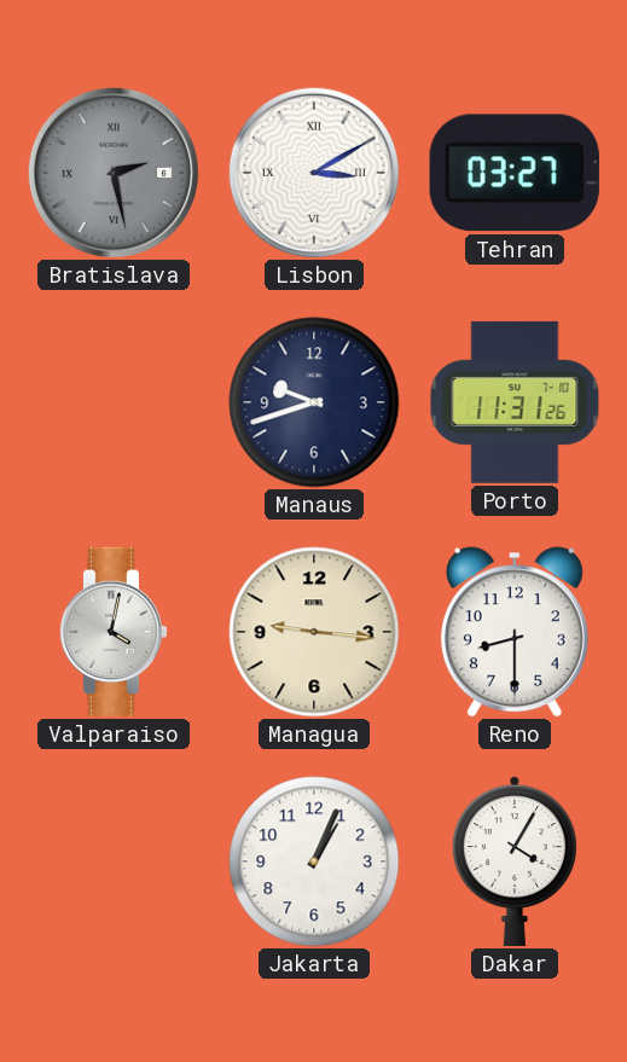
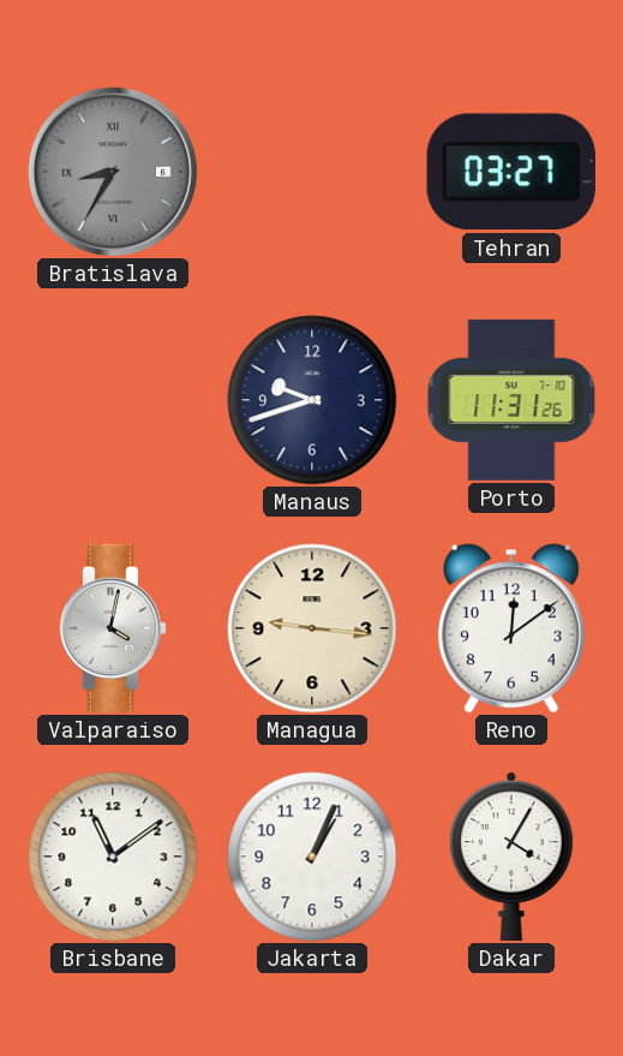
Bratislava: 2:28 -> 8:35
Lisbon: 3:10 -> none
Reno: 8:30 -> 12:09
Brisbane: none -> 11:09
